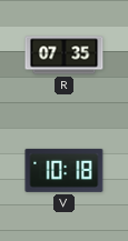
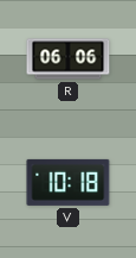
R: 07:35 -> 06:06
